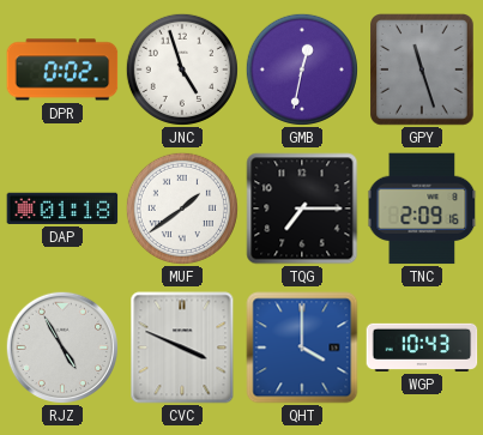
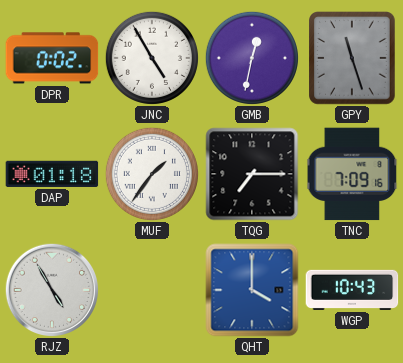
JNC: 4:57 -> 4:55
MUF: 1:39 -> 1:36
TNC: 2:09 -> 7:09
CVC: 3:49 -> none
